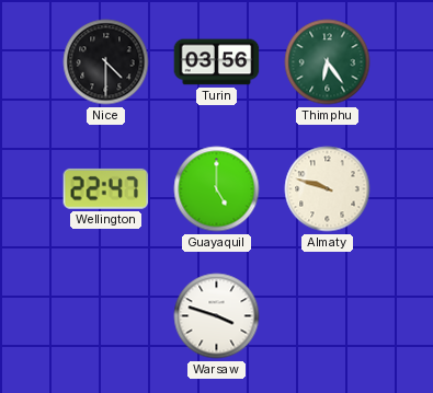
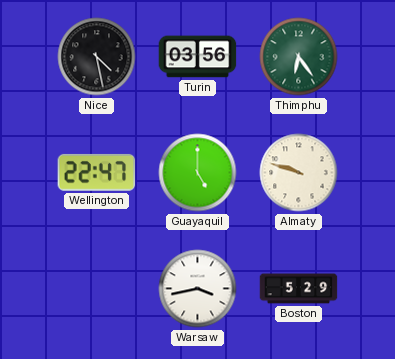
Nice: 4:30 -> 4:28
Warsaw: 3:48 -> 3:43
Boston: none -> 5:29
